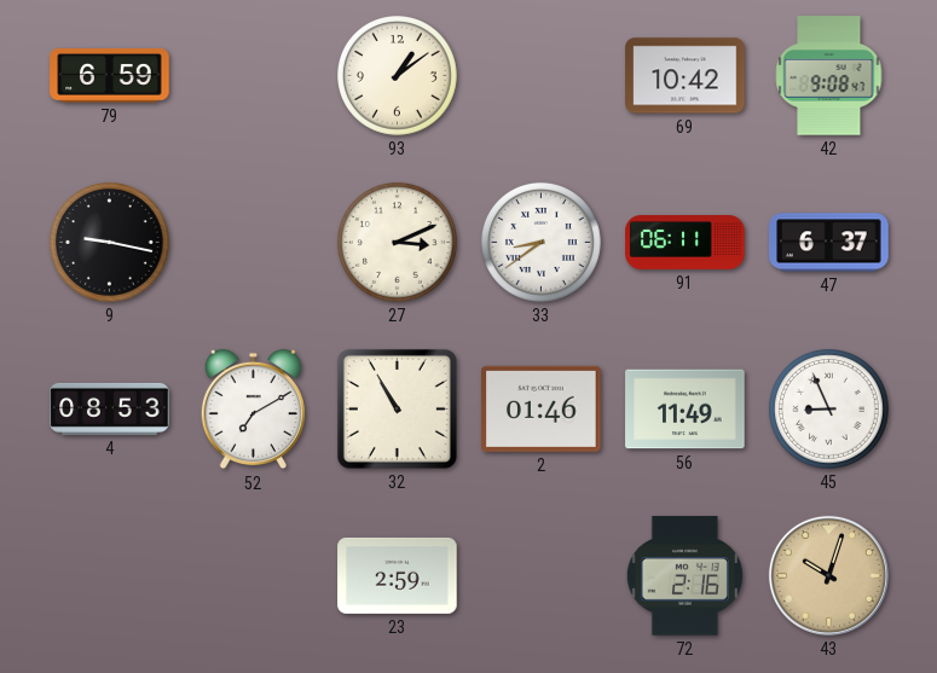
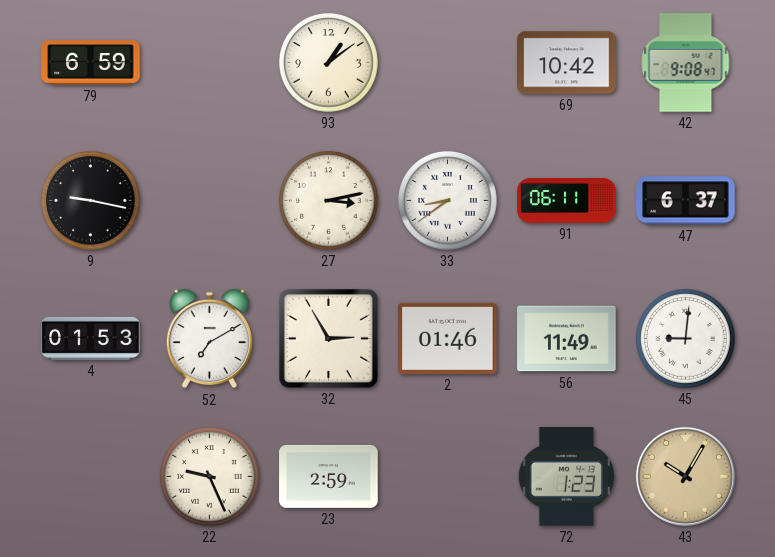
27: 3:11 -> 3:13
4: 08:53 -> 01:53
32: 10:55 -> 2:55
45: 8:56 -> 9:01
22: none -> 9:26
72: 2:16 -> 1:23
43: 10:03 -> 10:05
